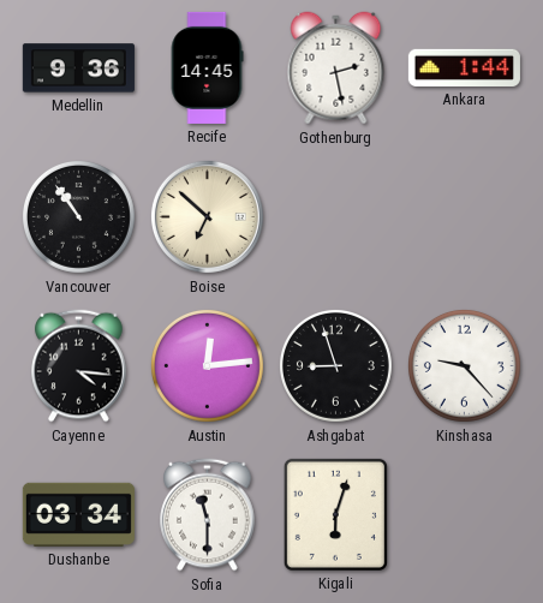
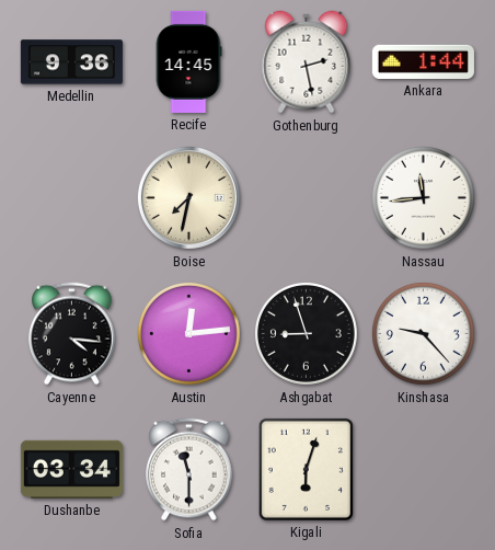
Vancouver: 10:54 -> none
Boise: 6:52 -> 7:32
Nassau: none -> 11:44
